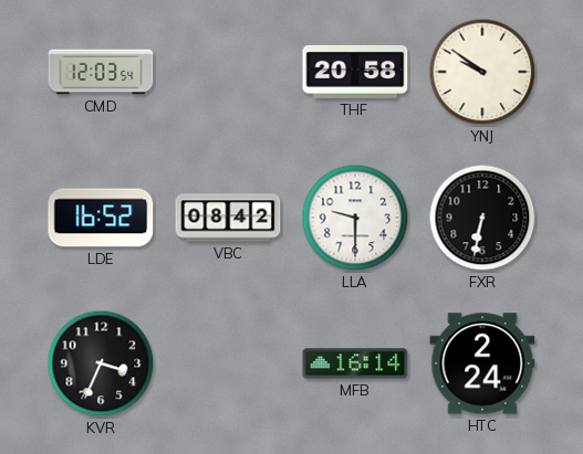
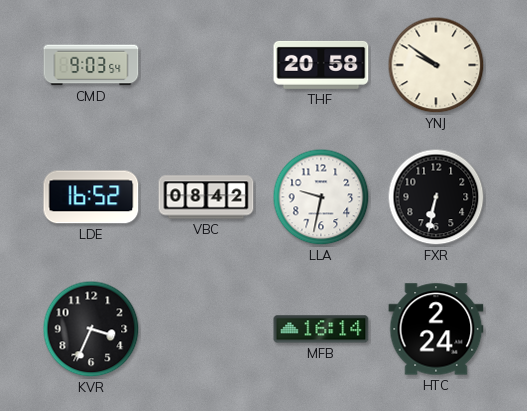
CMD: 12:03 -> 9:03
LLA: 9:30 -> 9:32
